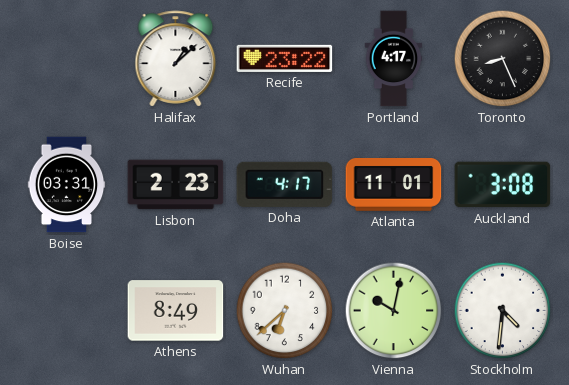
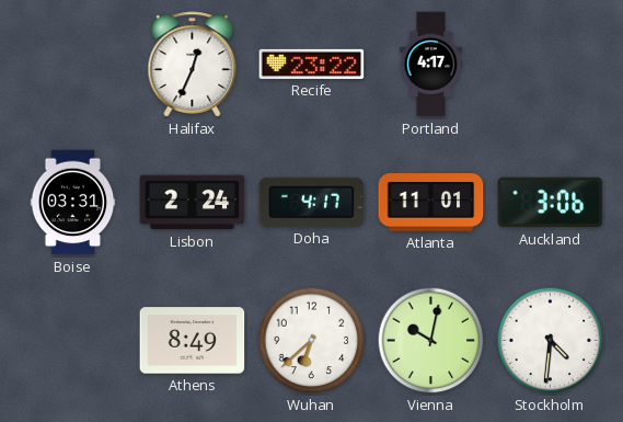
Halifax: 1:08 -> 12:34
Toronto: 8:26 -> none
Lisbon: 2:23 -> 2:24
Auckland: 3:08 -> 3:06
